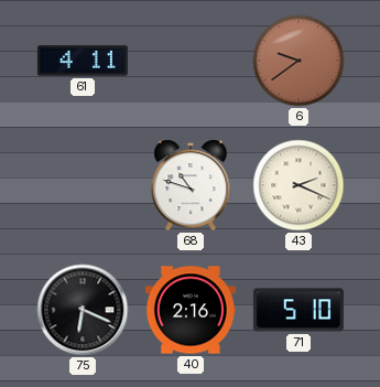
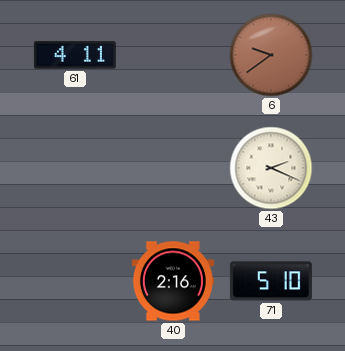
68: 10:48 -> none
75: 6:19 -> none
